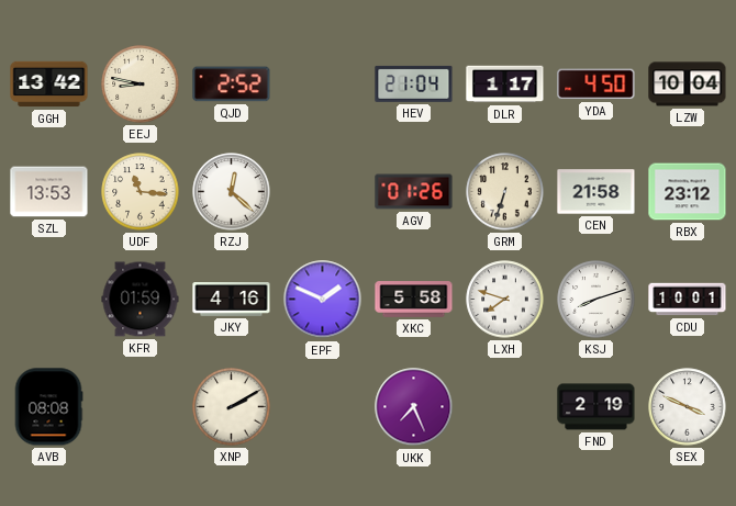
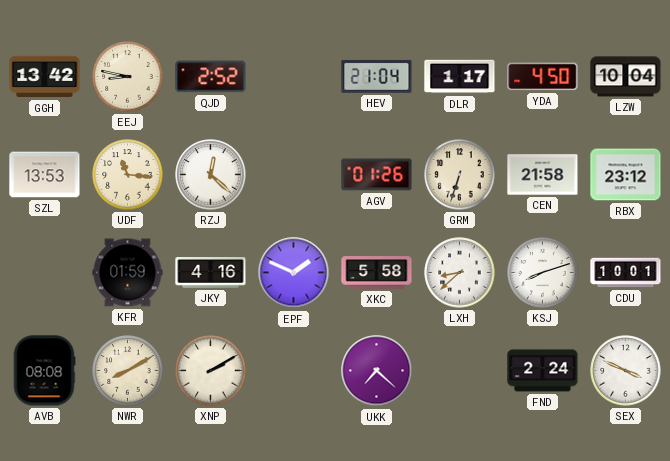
LXH: 7:48 -> 8:38
NWR: none -> 8:10
UKK: 7:26 -> 7:22
FND: 2:19 -> 2:24
